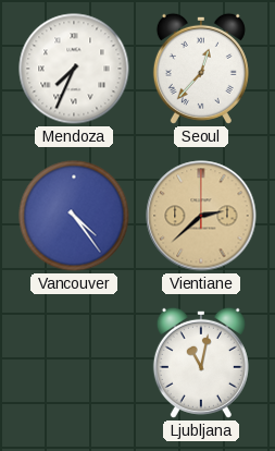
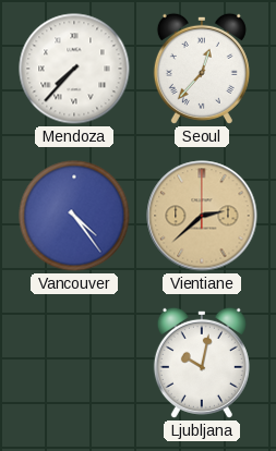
Mendoza: 7:34 -> 7:37
Ljubljana: 11:02 -> 10:02
